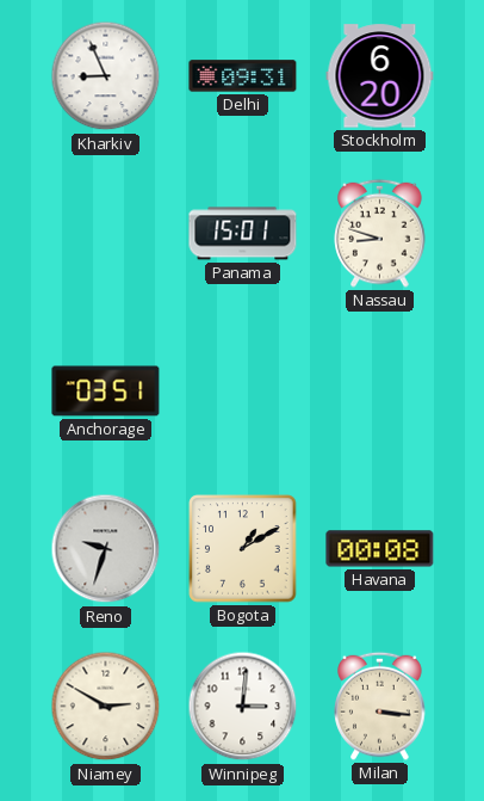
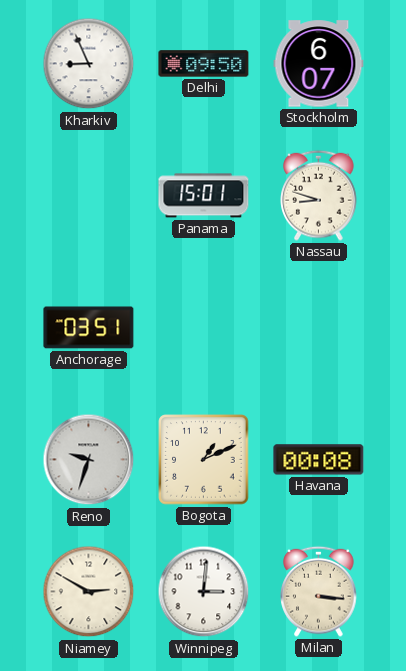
Delhi: 09:31 -> 09:50
Stockholm: 6:20 -> 6:07
Bogota: 1:10 -> 1:11
